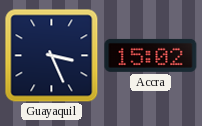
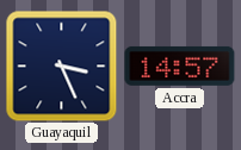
Accra: 15:02 -> 14:57
